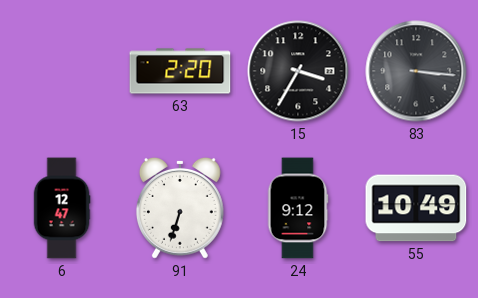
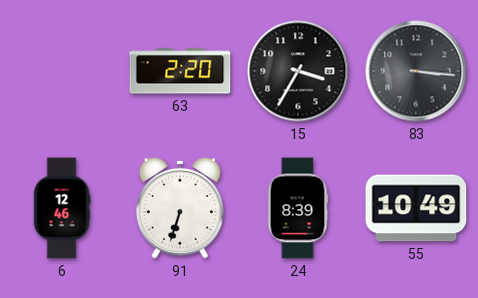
6: 12:47 -> 12:46
24: 9:12 -> 8:39
